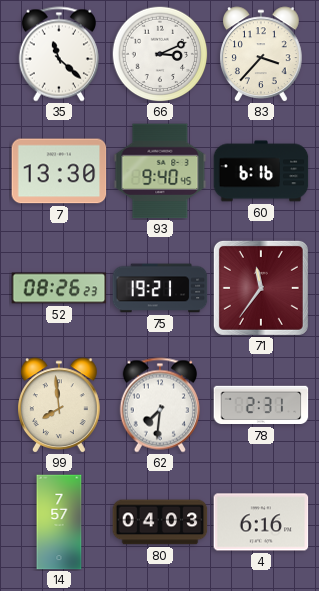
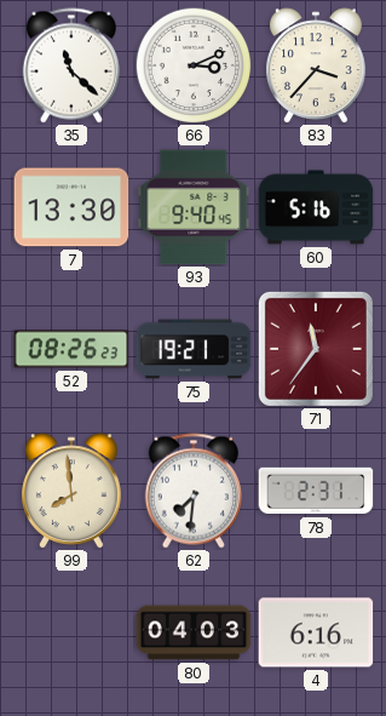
60: 6:16 -> 5:16
14: 7:57 -> none
